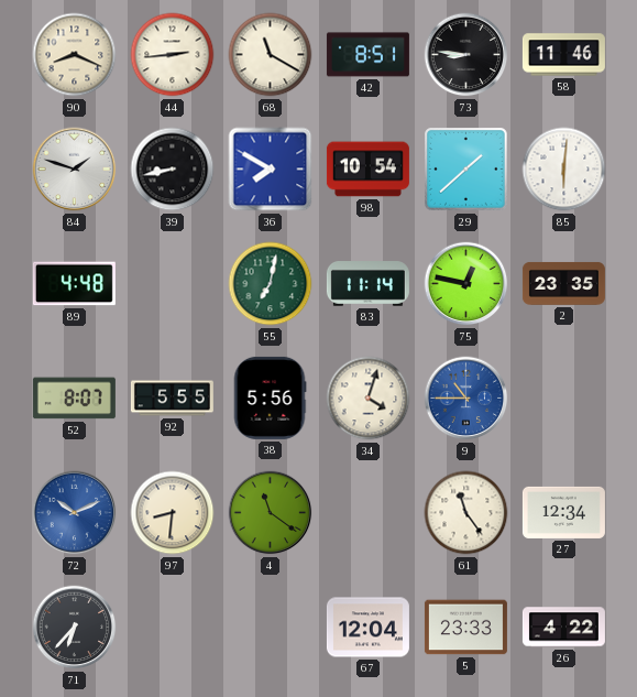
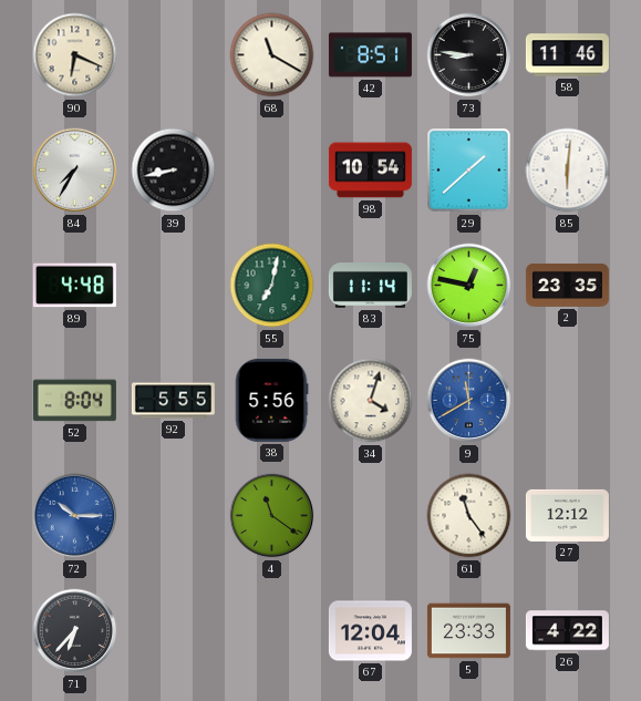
90: 8:19 -> 6:19
44: 2:44 -> none
84: 1:48 -> 7:35
36: 7:50 -> none
52: 8:07 -> 8:04
9: 10:45 -> 11:40
72: 10:11 -> 10:15
97: 8:31 -> none
27: 12:34 -> 12:12
